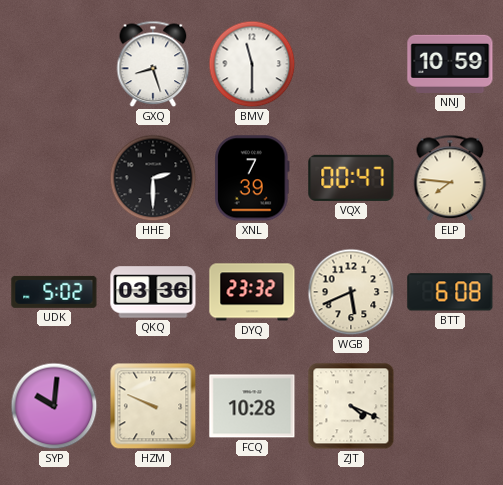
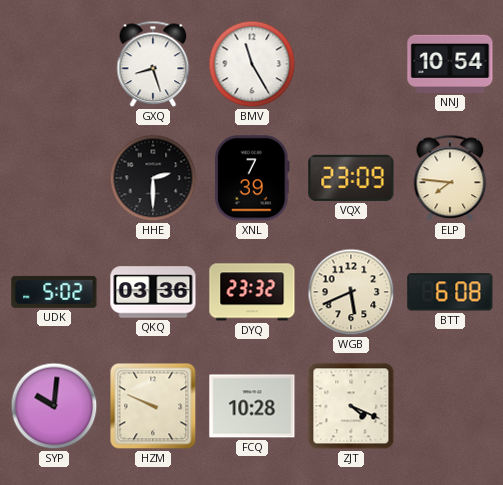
BMV: 11:30 -> 11:25
NNJ: 10:59 -> 10:54
VQX: 00:47 -> 23:09
